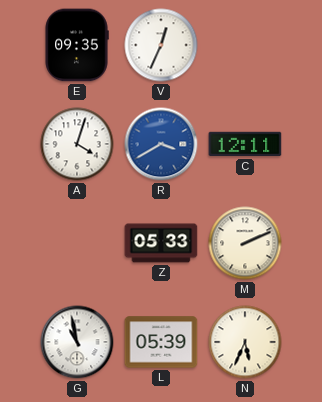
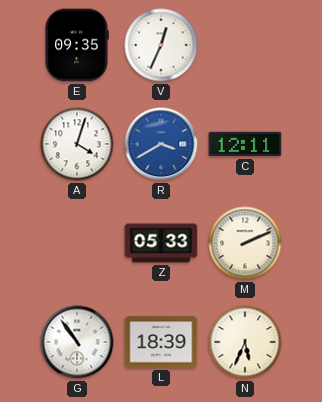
G: 10:58 -> 10:54
L: 05:39 -> 18:39
